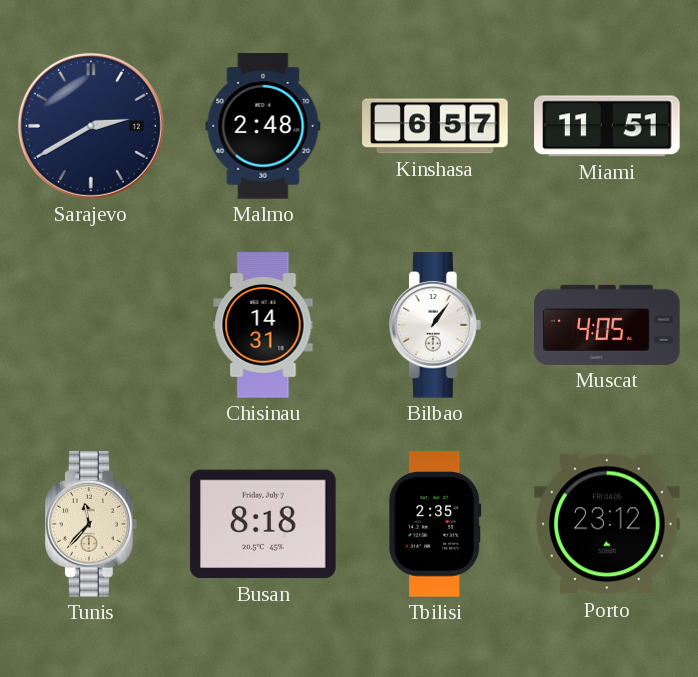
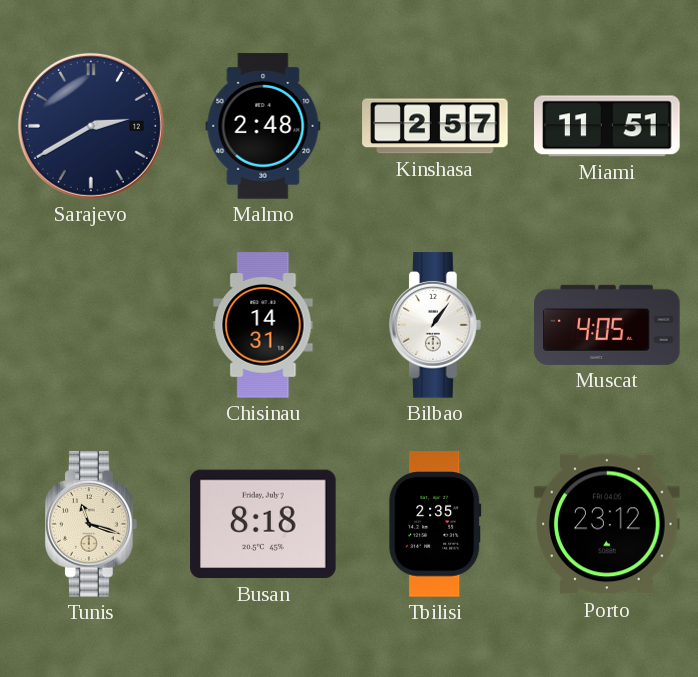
Kinshasa: 6:57 -> 2:57
Tunis: 11:37 -> 11:18
